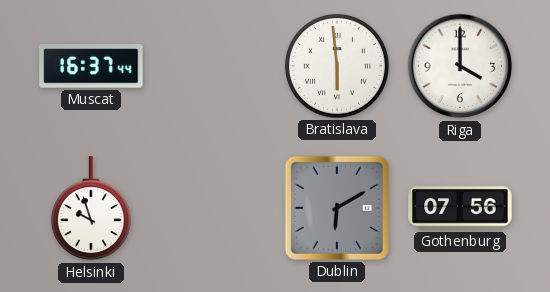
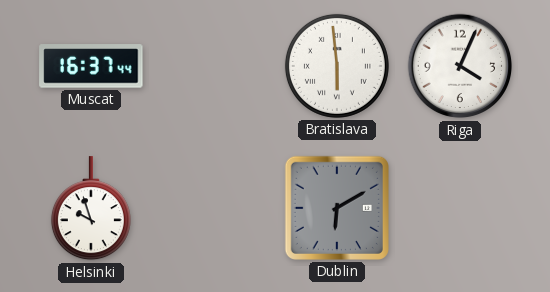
Riga: 4:00 -> 4:04
Gothenburg: 07:56 -> none
